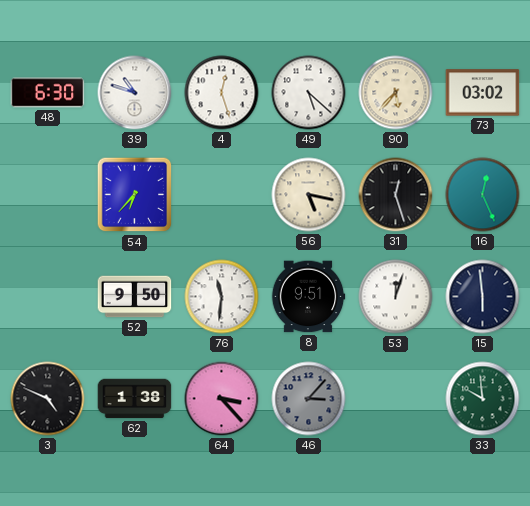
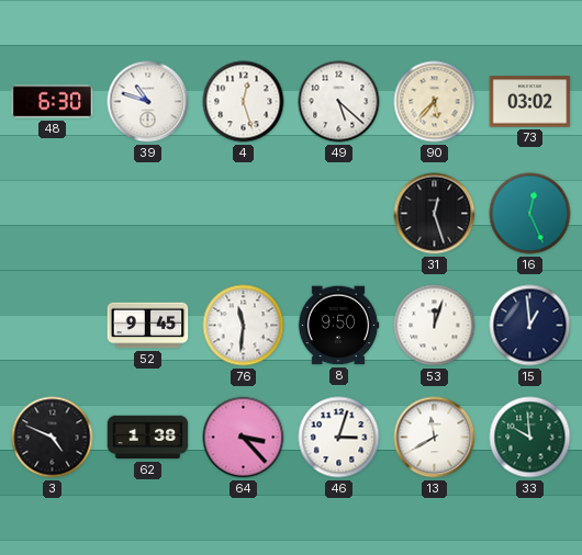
54: 6:37 -> none
56: 5:17 -> none
52: 9:50 -> 9:45
8: 9:51 -> 9:50
15: 5:59 -> 12:59
46: 3:07 -> 3:03
46 dial: grey -> white
13: none -> 11:40
